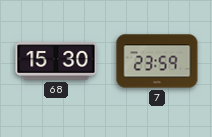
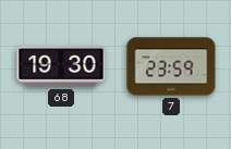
68: 15:30 -> 19:30
